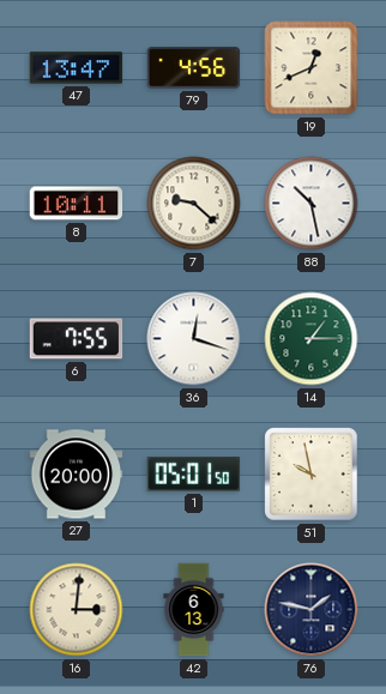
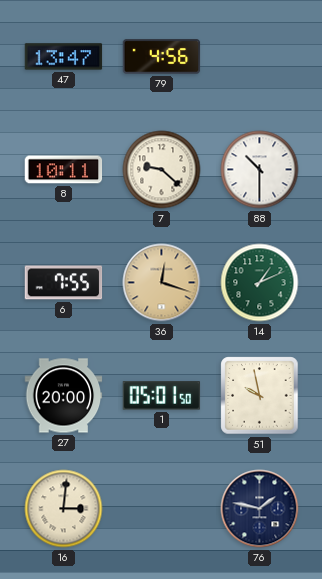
19: 12:41 -> none
88: 10:28 -> 10:30
36 dial: white -> champagne
14: 1:15 -> 1:11
42: 6:13 -> none
